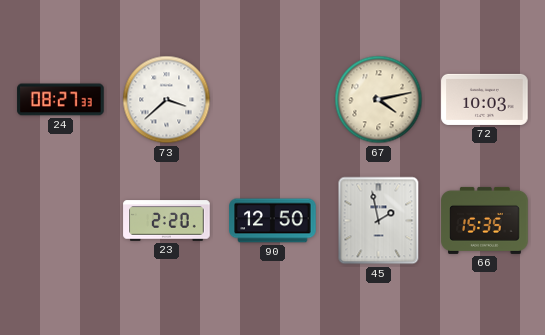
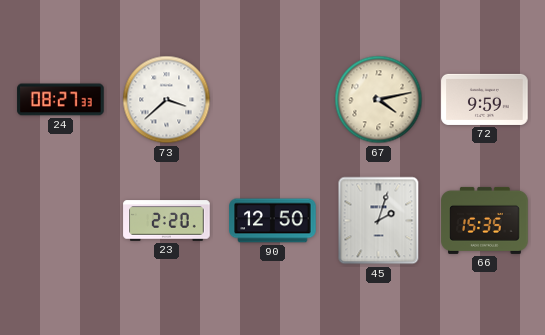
72: 10:03 -> 9:59
45: 1:58 -> 2:03
